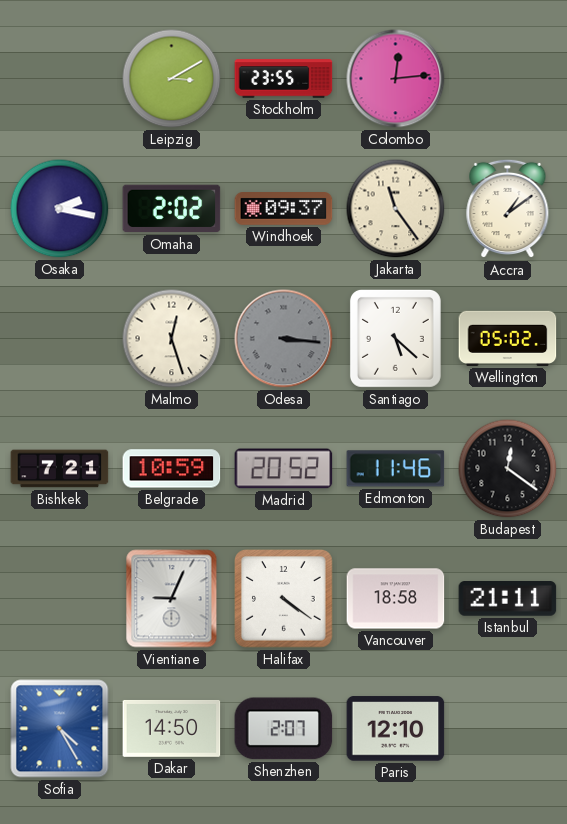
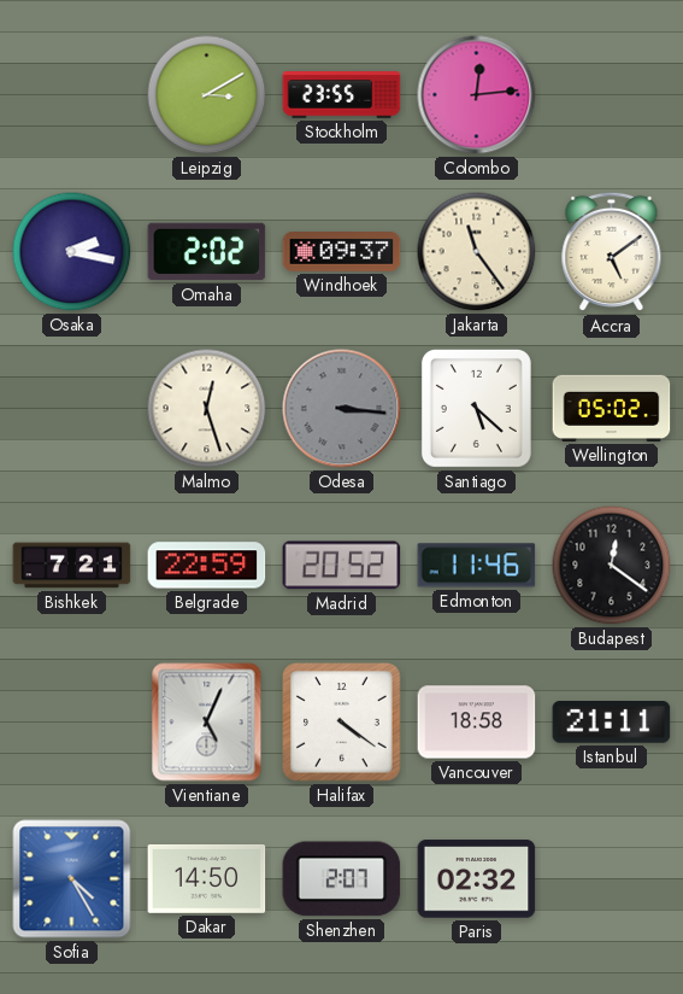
Accra: 1:09 -> 5:09
Belgrade: 10:59 -> 22:59
Vientiane: 9:04 -> 5:04
Paris: 12:10 -> 02:32
